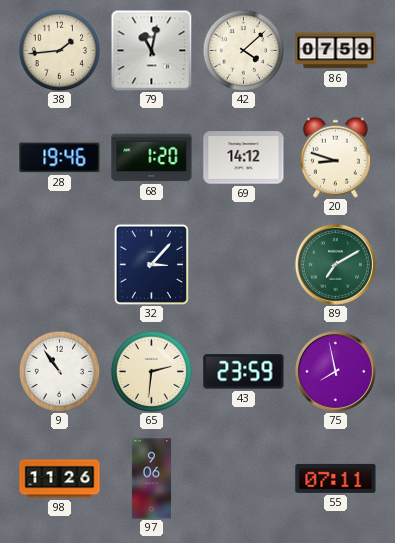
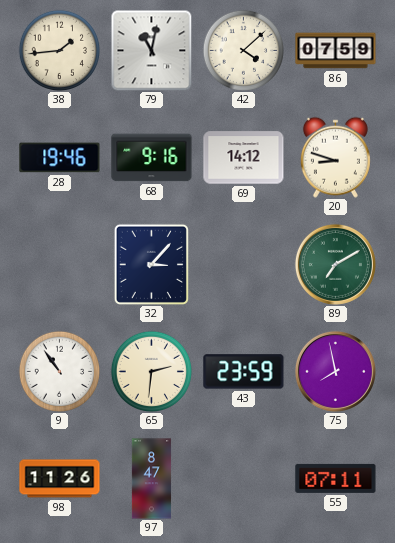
68: 1:20 -> 9:16
97: 9:06 -> 8:47
